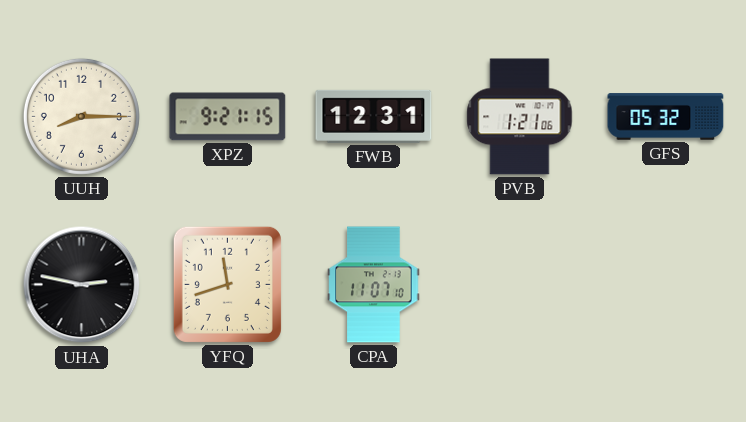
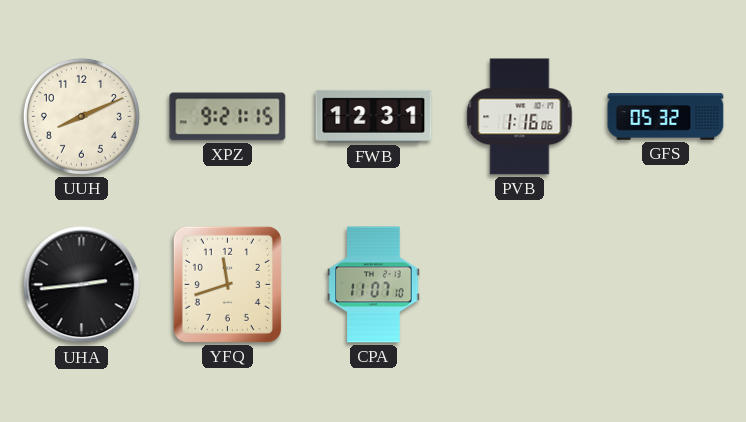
UUH: 8:15 -> 8:11
PVB: 1:21 -> 1:16
UHA: 2:47 -> 2:44
